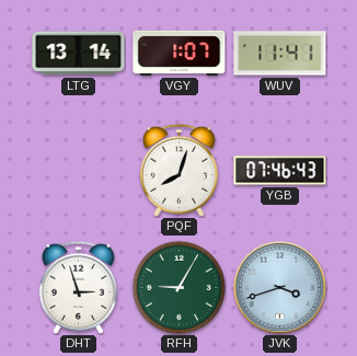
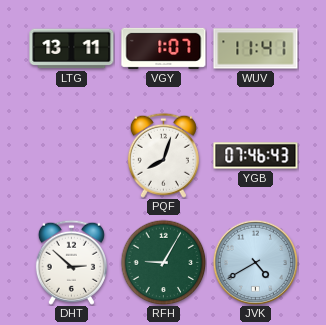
LTG: 13:14 -> 13:11
DHT: 2:57 -> 2:52
JVK: 3:42 -> 4:40
